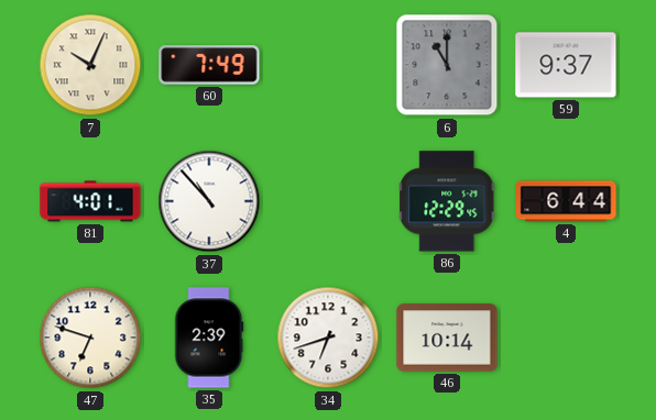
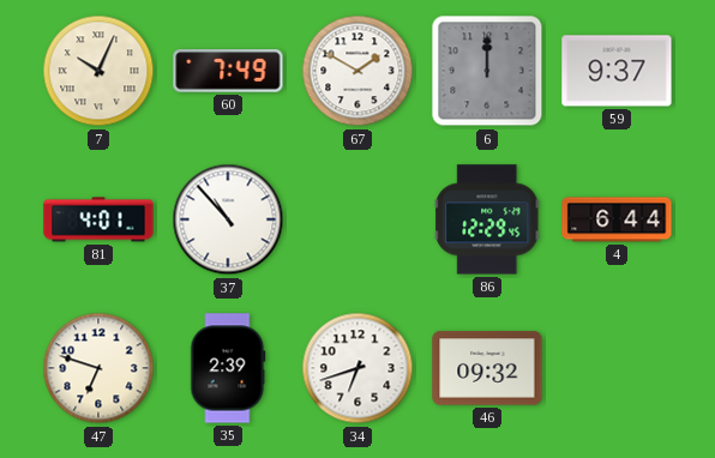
67: none -> 1:50
6: 11:00 -> 12:00
46: 10:14 -> 09:32
